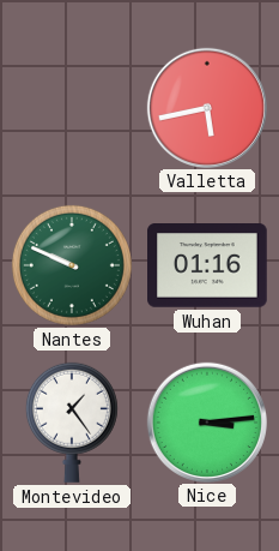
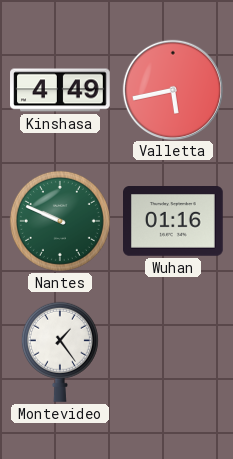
Kinshasa: none -> 4:49
Nice: 3:14 -> none
